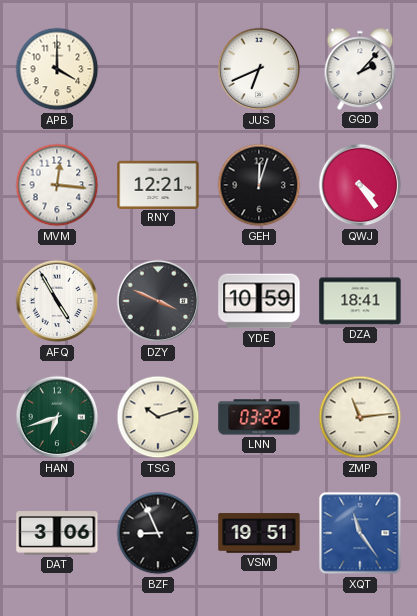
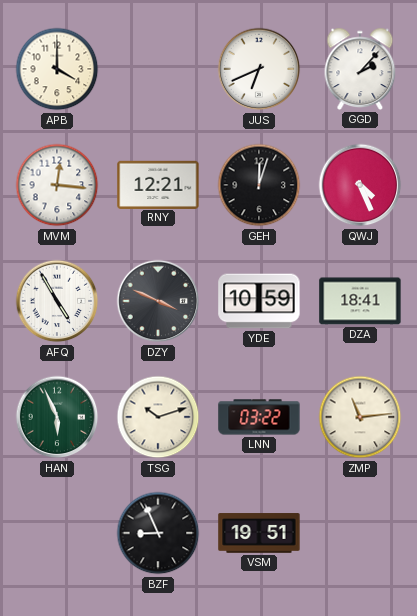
QWJ: 4:24 -> 4:26
HAN: 6:42 -> 5:56
DAT: 3:06 -> none
XQT: 11:24 -> none
